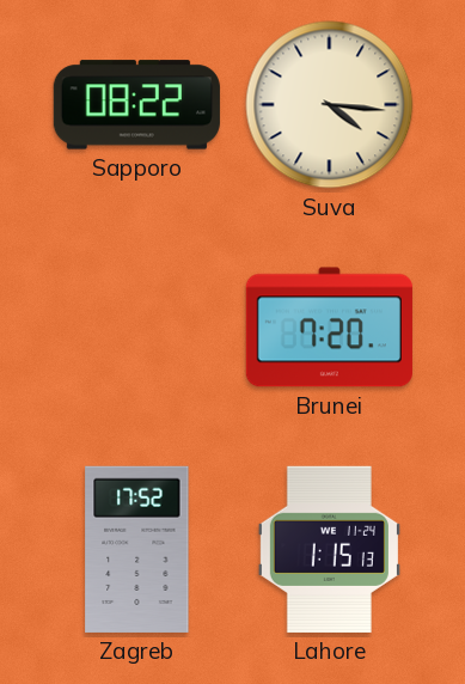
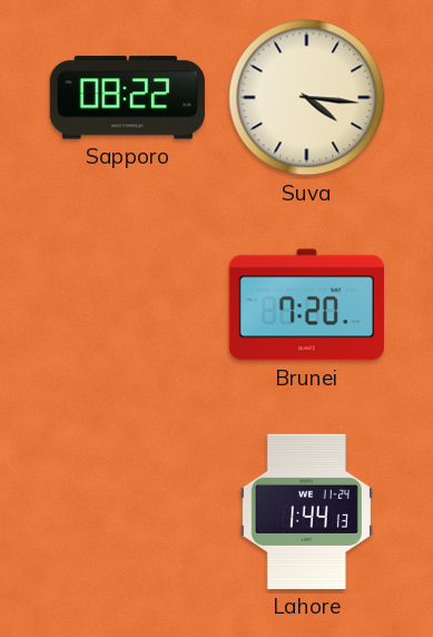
Zagreb: 17:52 -> none
Lahore: 1:15 -> 1:44
